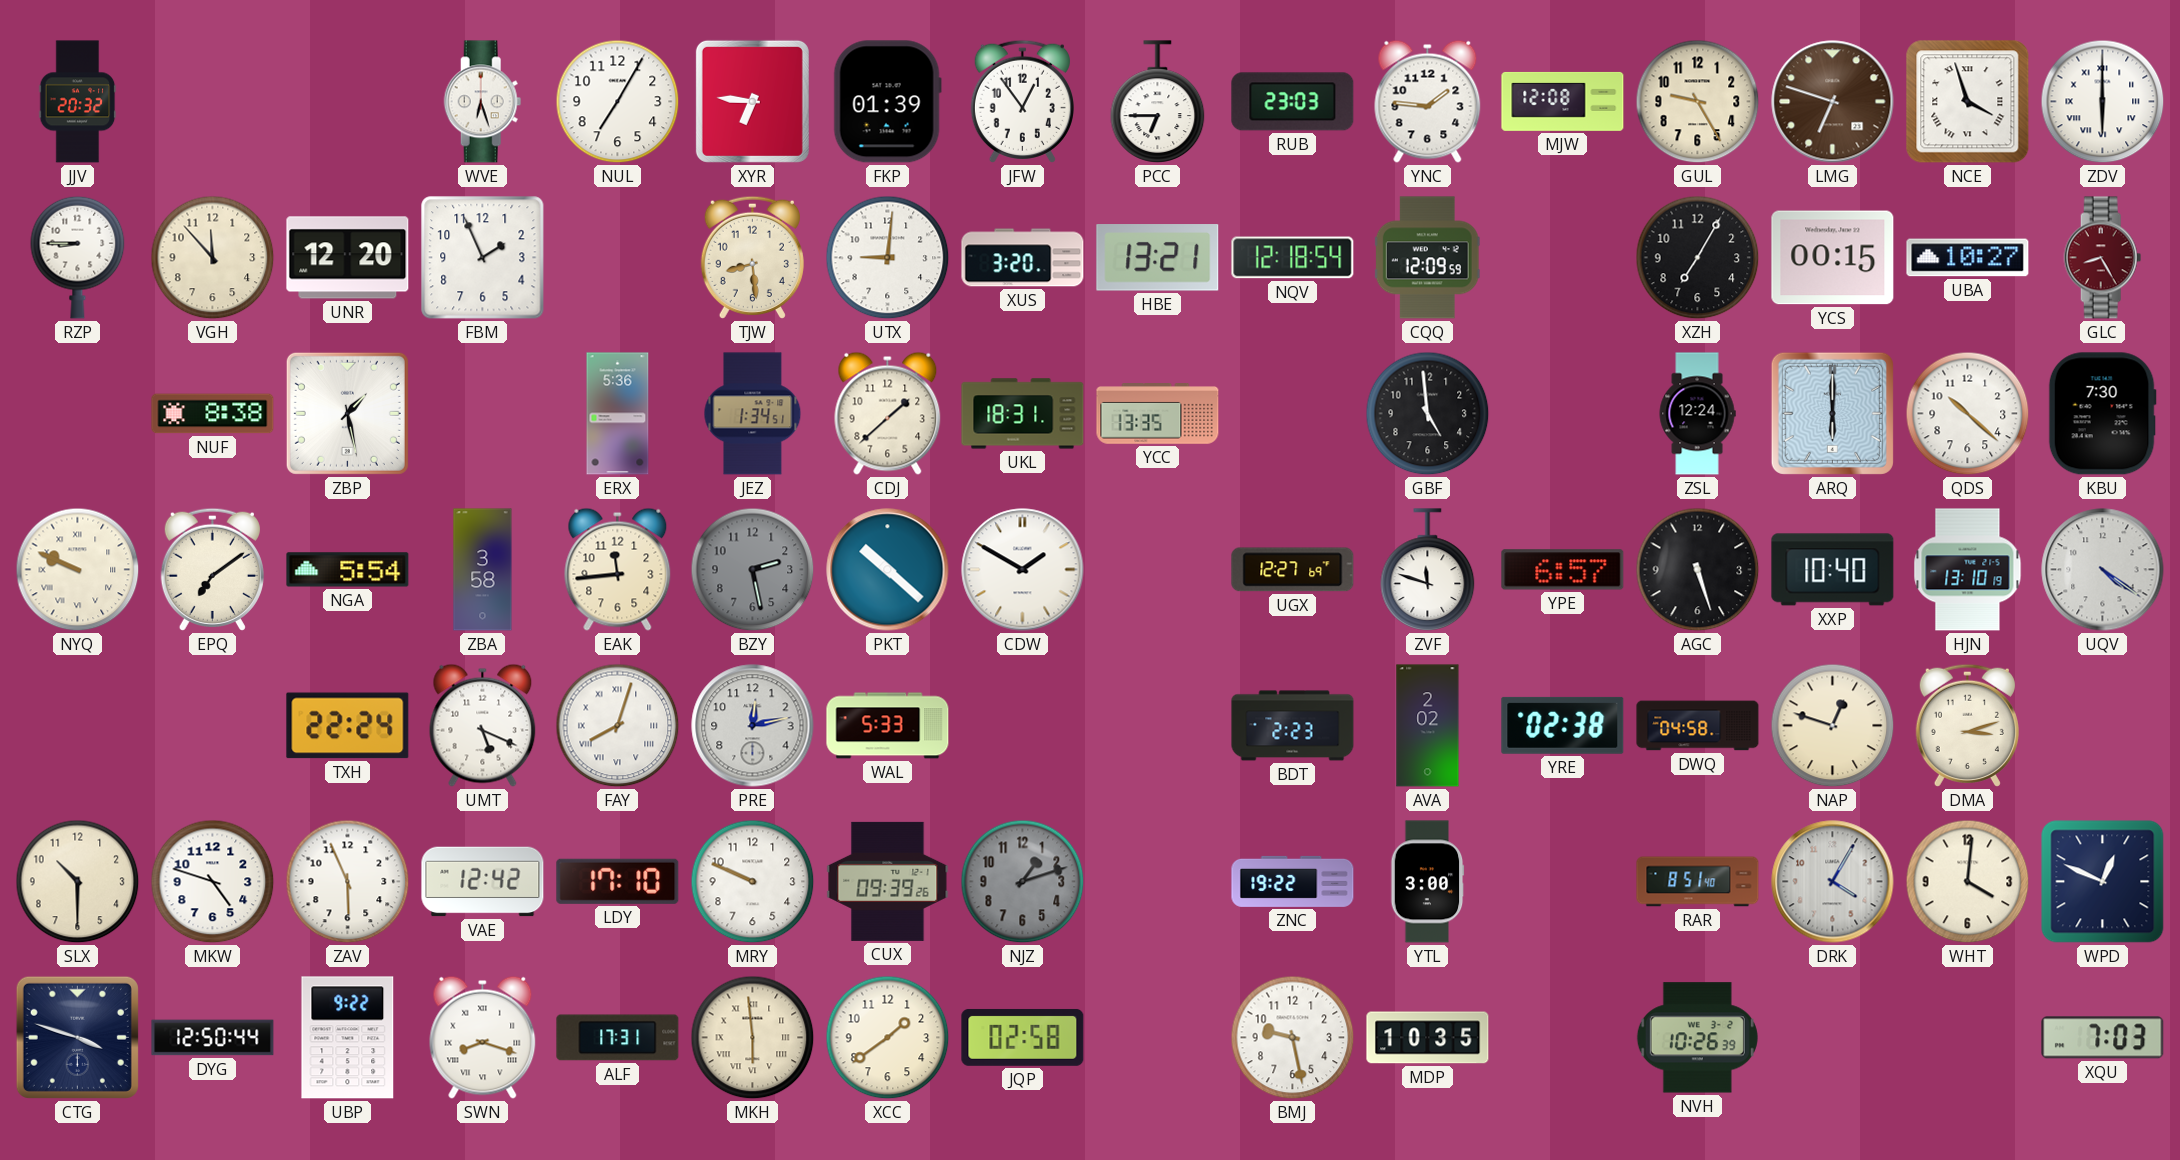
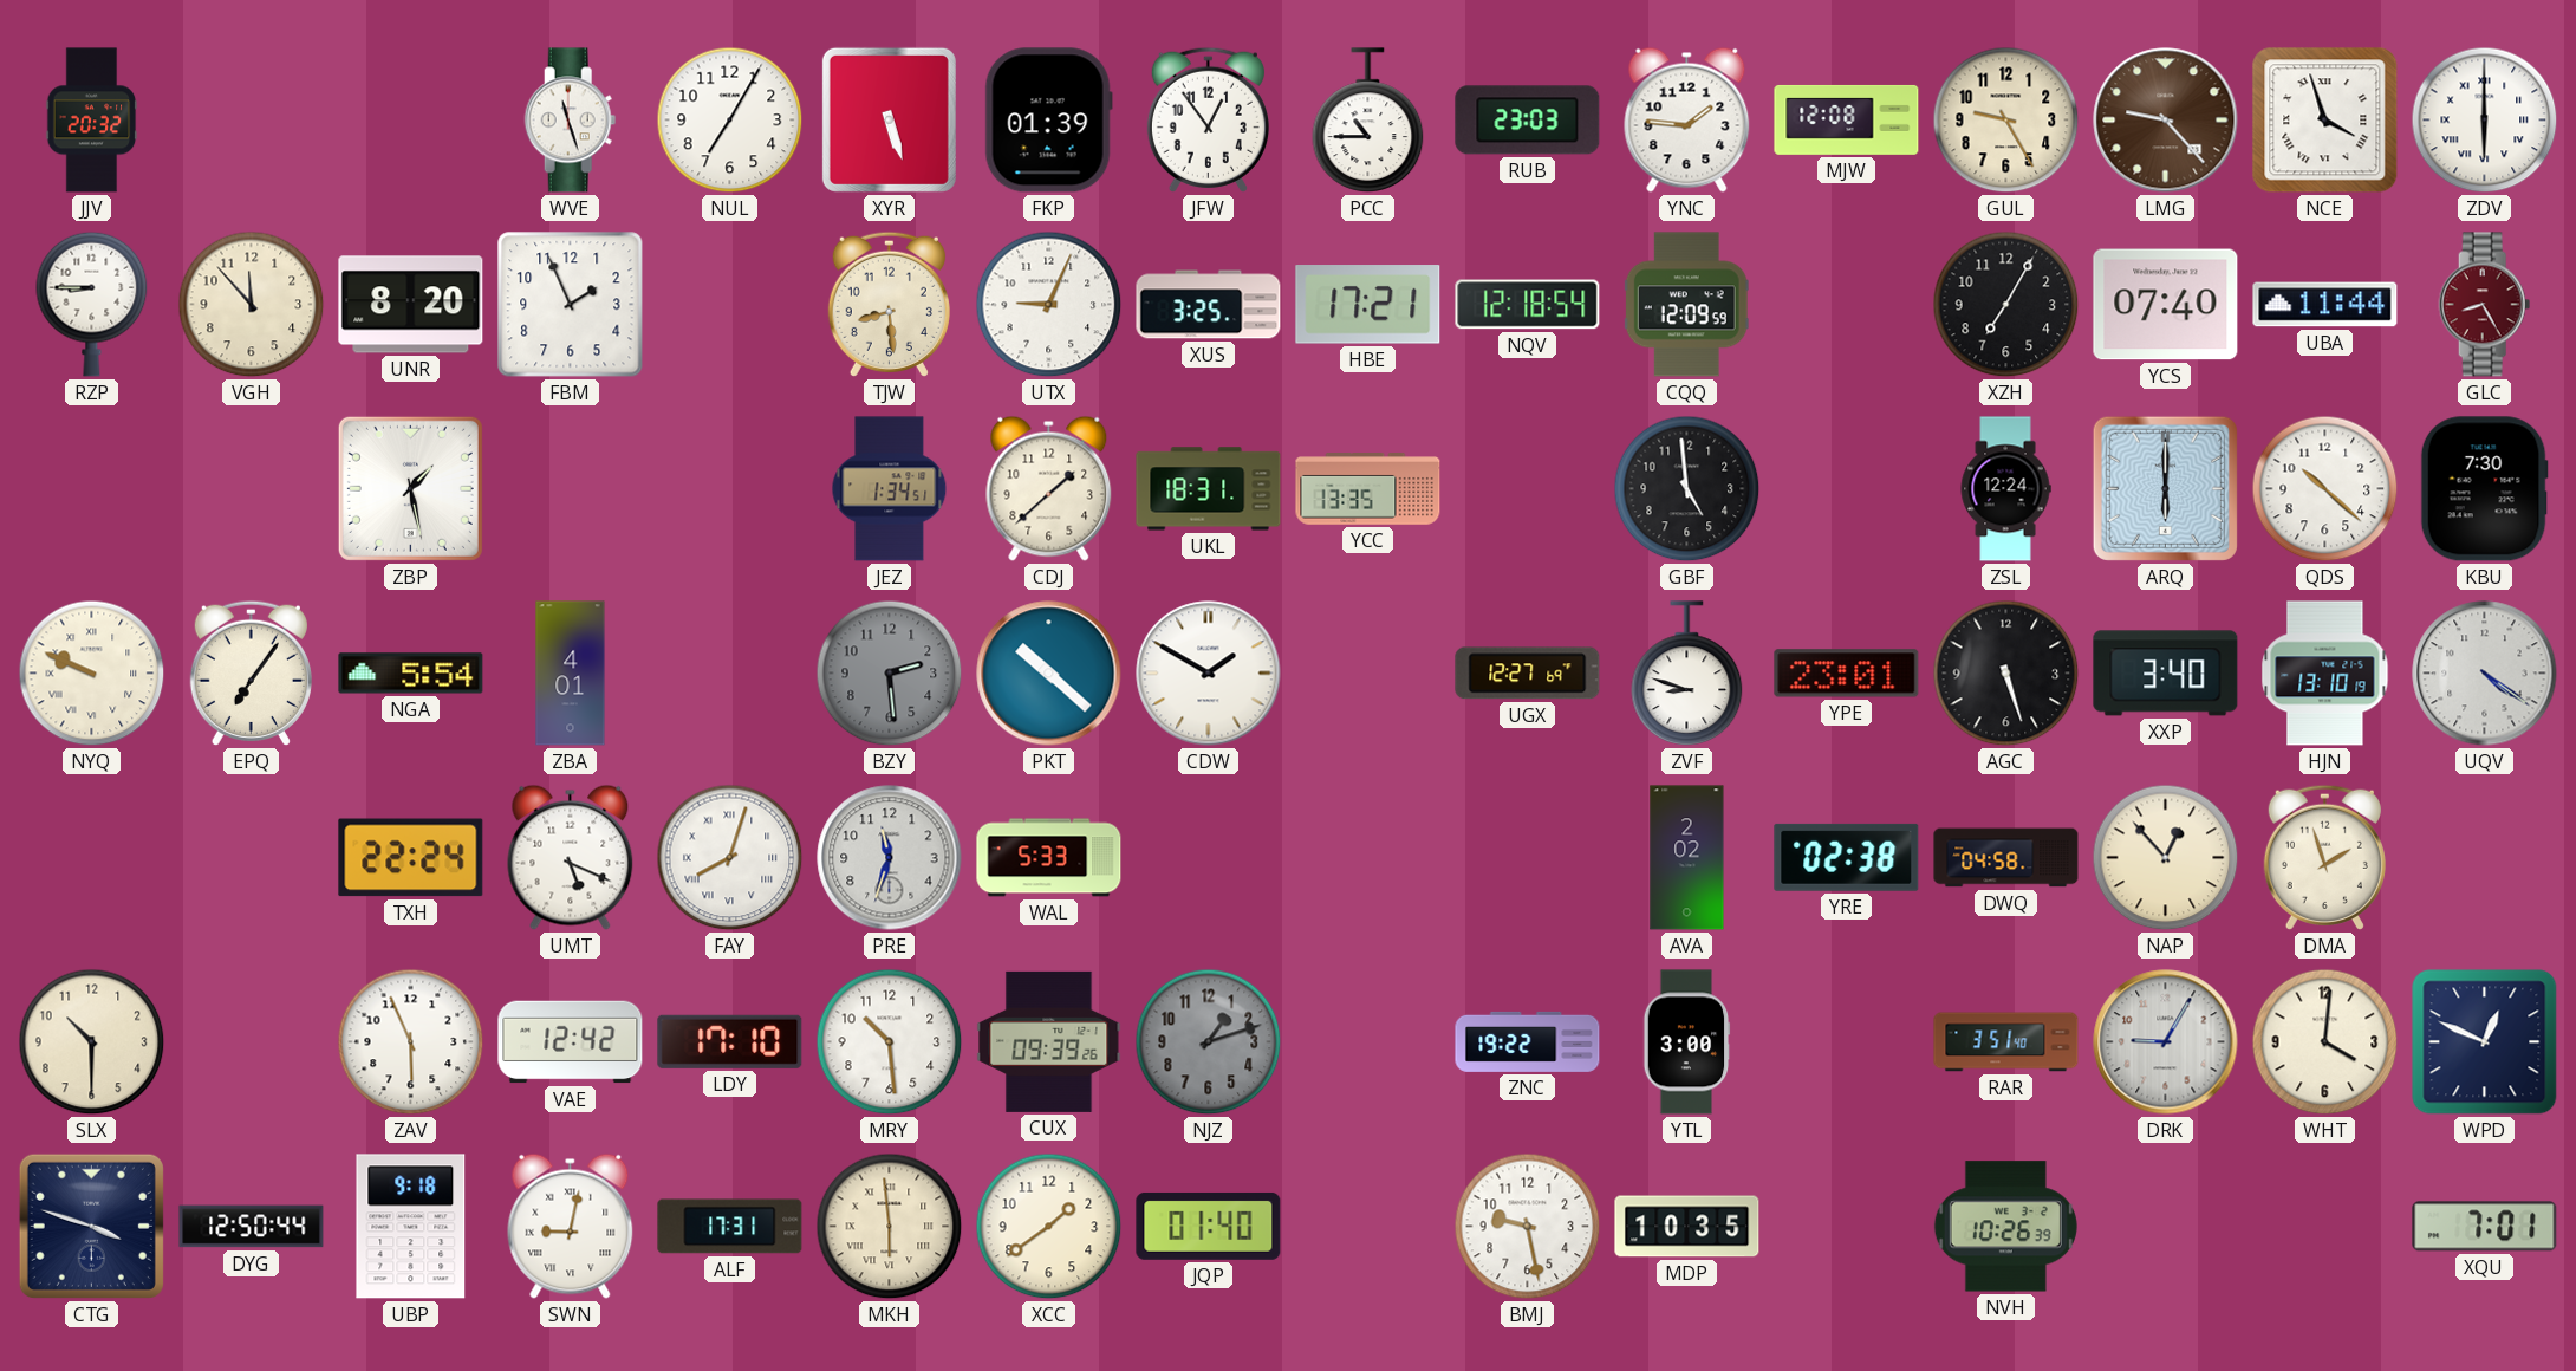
WVE: 6:27 -> 11:27
XYR: 6:46 -> 5:27
PCC: 6:45 -> 10:45
LMG: 6:48 -> 9:23
UNR: 12:20 -> 8:20
UTX: 9:01 -> 9:04
XUS: 3:20 -> 3:25
HBE: 13:21 -> 17:21
YCS: 00:15 -> 07:40
UBA: 10:27 -> 11:44
NUF: 8:38 -> none
ERX: 5:36 -> none
EPQ: 7:09 -> 7:06
ZBA: 3:58 -> 4:01
EAK: 11:44 -> none
BZY: 2:28 -> 2:29
ZVF: 11:48 -> 8:48
YPE: 6:57 -> 23:01
XXP: 10:40 -> 3:40
PRE: 12:13 -> 11:33
BDT: 2:23 -> none
NAP: 12:48 -> 12:53
DMA: 3:12 -> 1:57
MKW: 4:48 -> none
MRY: 9:49 -> 10:29
RAR: 8:51 -> 3:51
DRK: 4:05 -> 9:05
UBP: 9:22 -> 9:18
SWN: 8:18 -> 9:02
JQP: 02:58 -> 01:40
XQU: 7:03 -> 7:01
